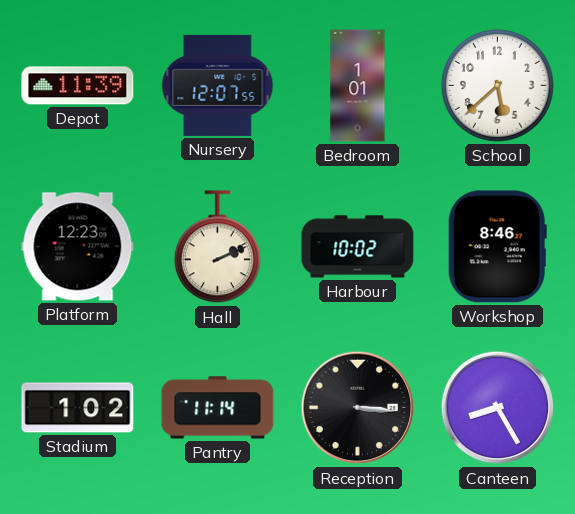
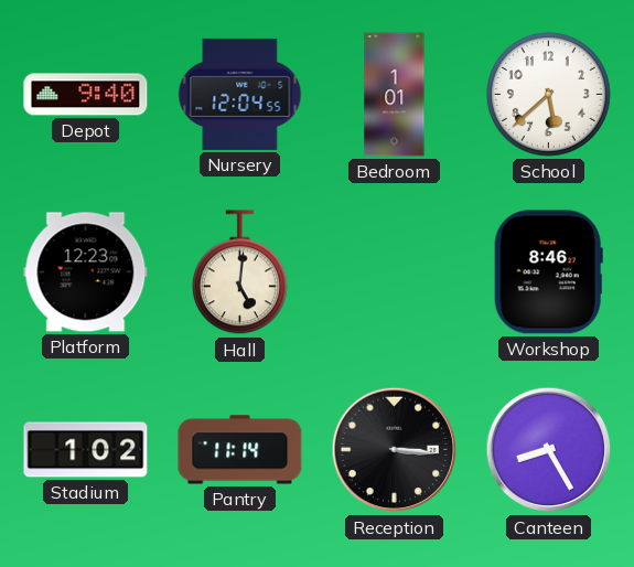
Depot: 11:39 -> 9:40
Nursery: 12:07 -> 12:04
Hall: 2:11 -> 5:01
Harbour: 10:02 -> none
